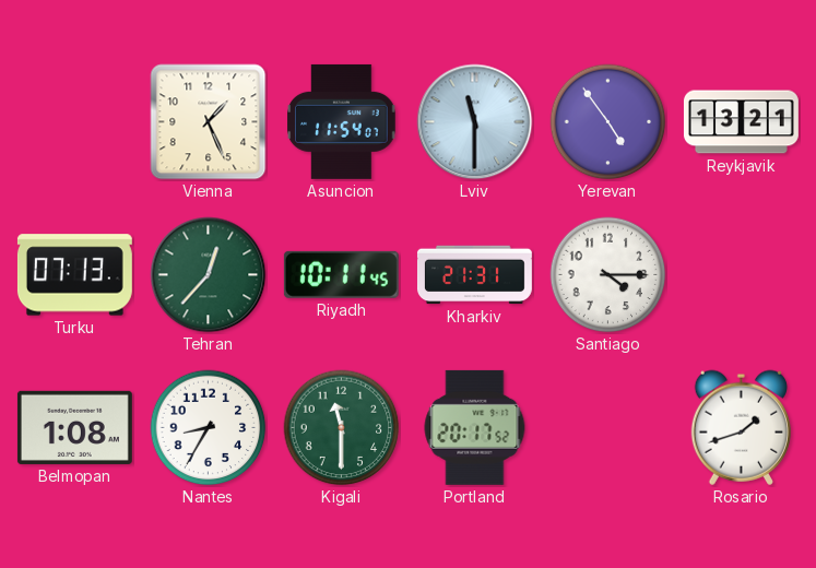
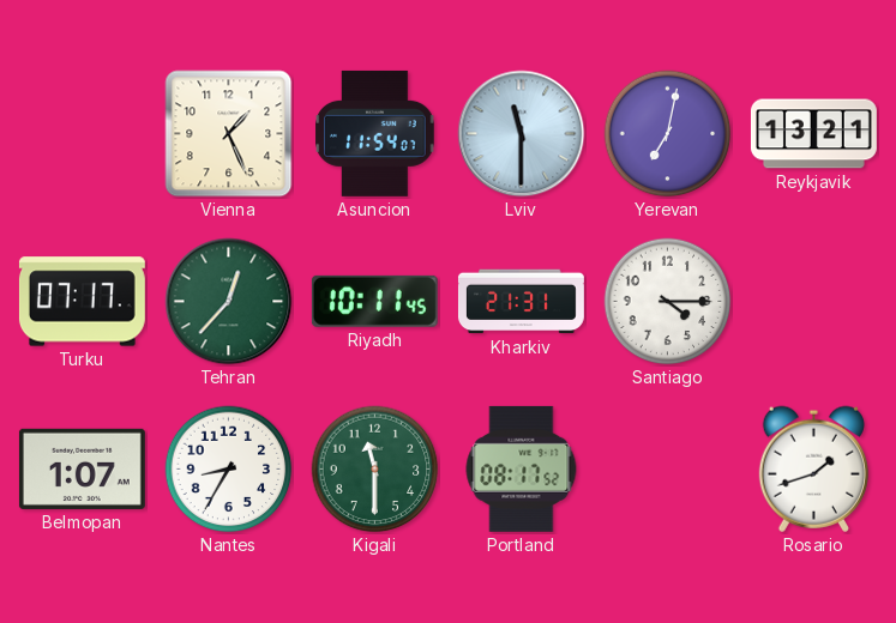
Yerevan: 4:54 -> 7:02
Turku: 07:13 -> 07:17
Belmopan: 1:08 -> 1:07
Portland: 20:17 -> 08:17
